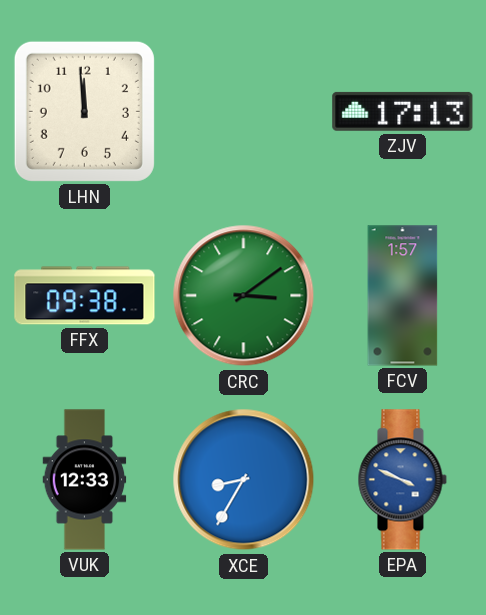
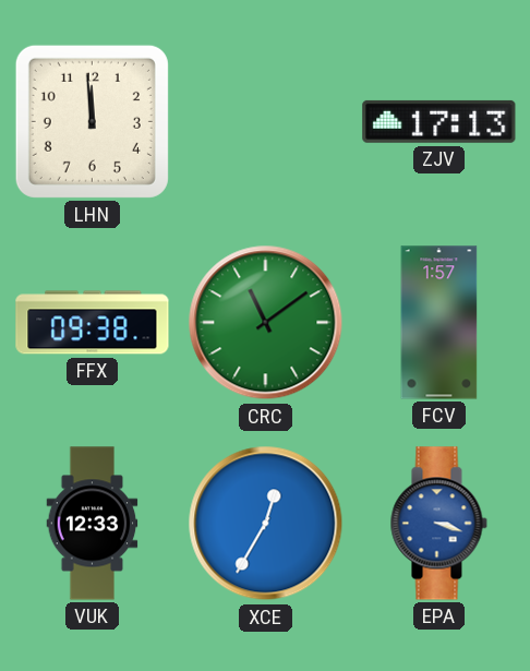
CRC: 3:09 -> 11:09
XCE: 8:35 -> 12:35
EPA: 3:49 -> 3:18
